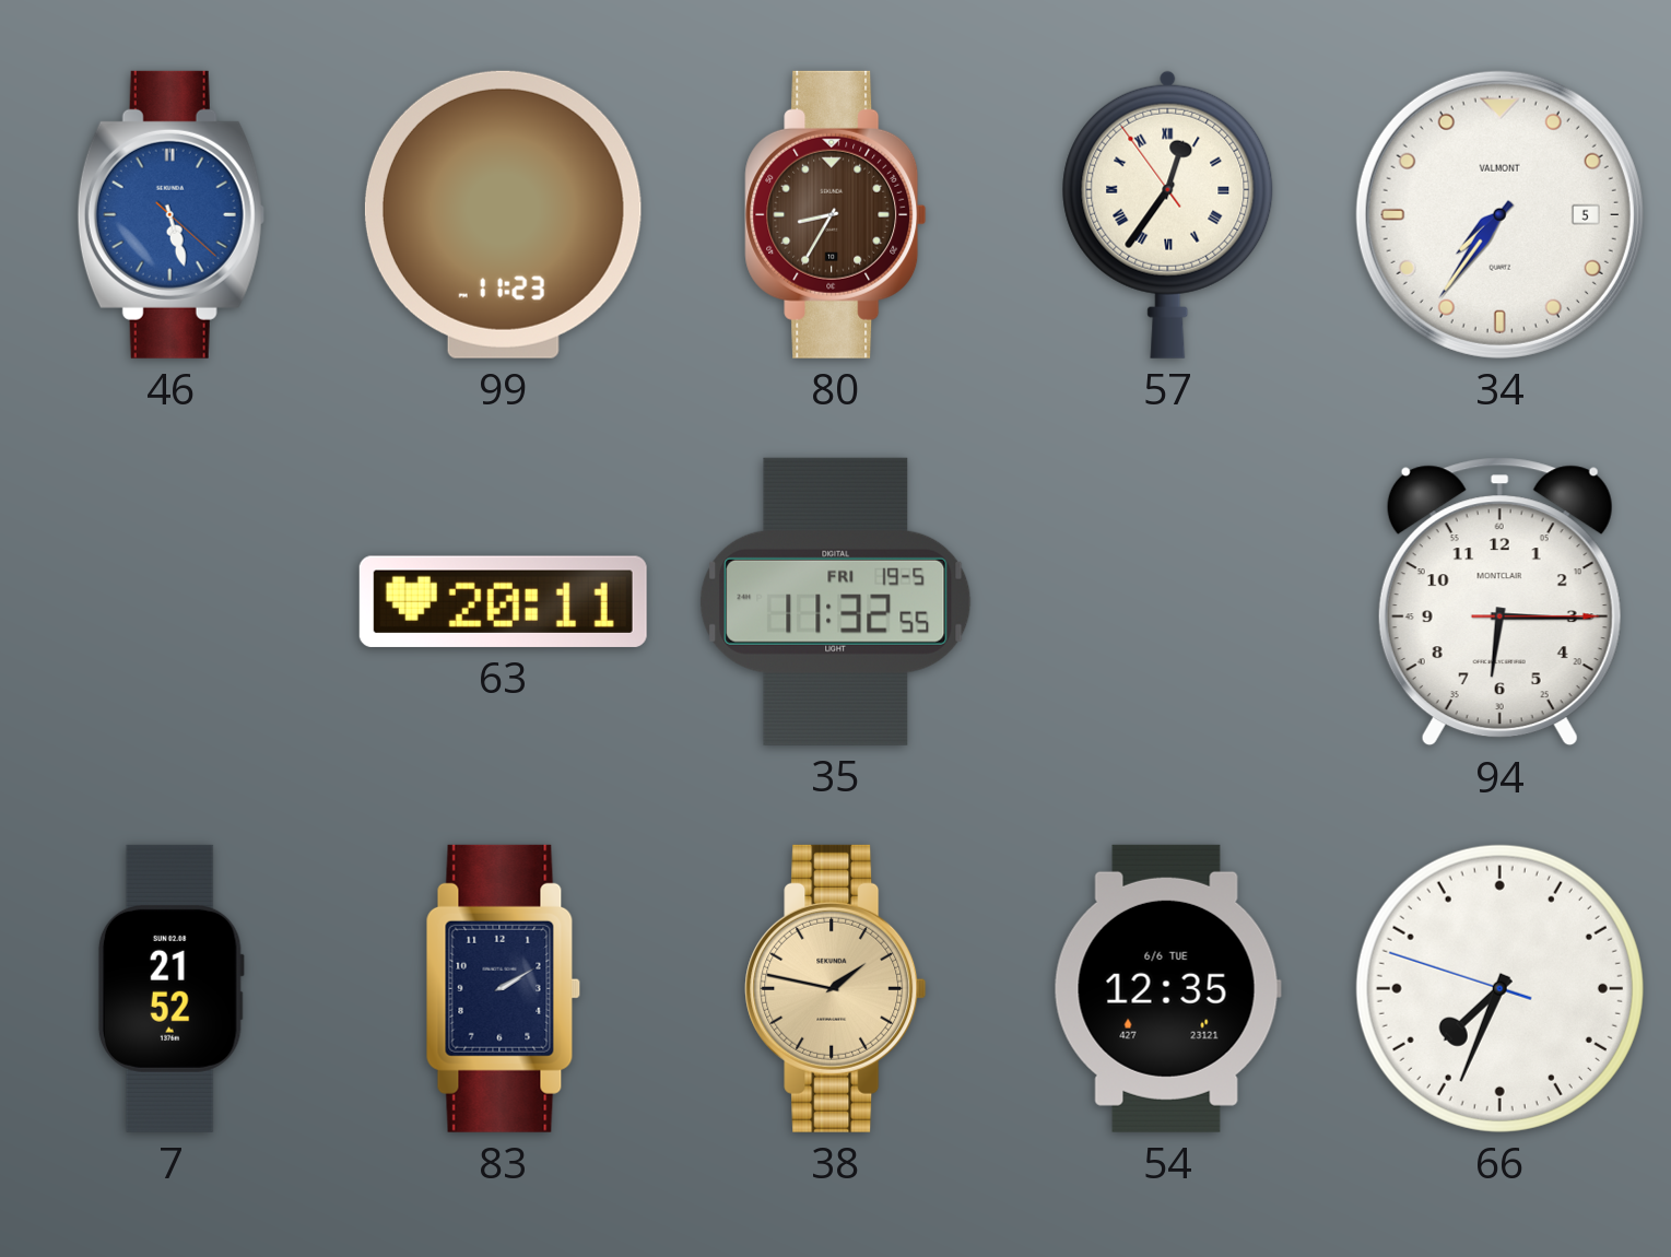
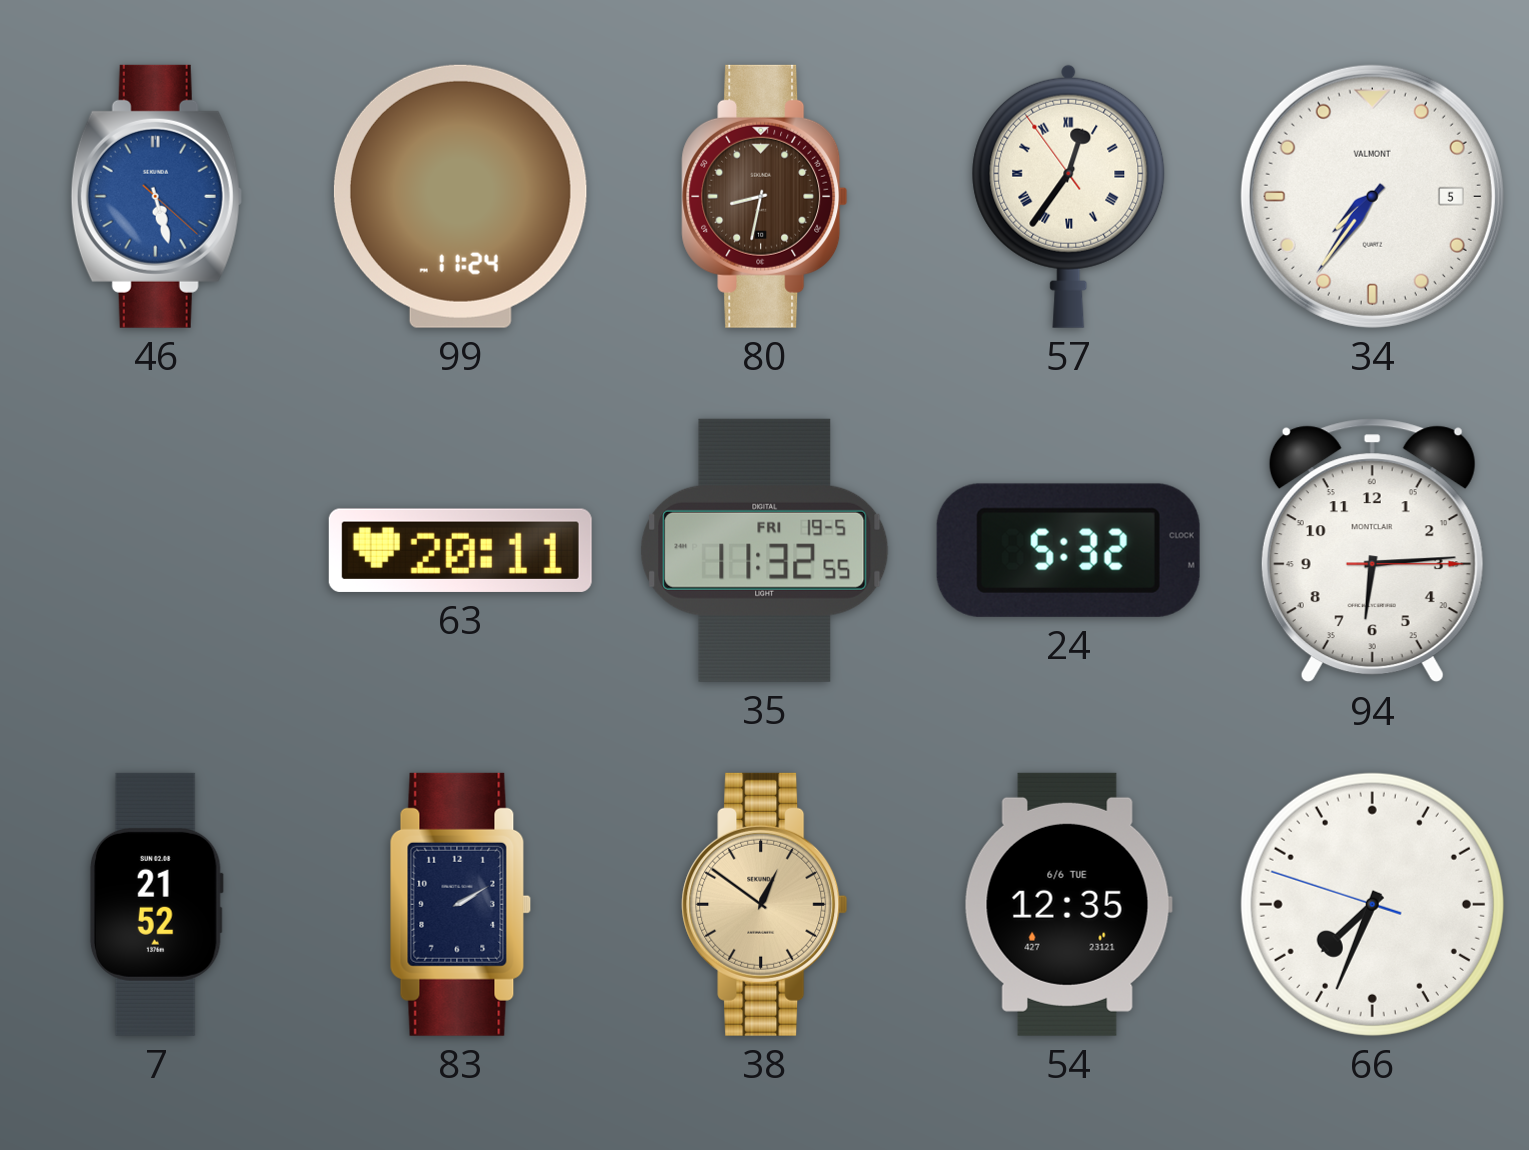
99: 11:23 -> 11:24
80: 8:35 -> 8:32
24: none -> 5:32
94: 6:15 -> 6:14
38: 1:47 -> 12:51
